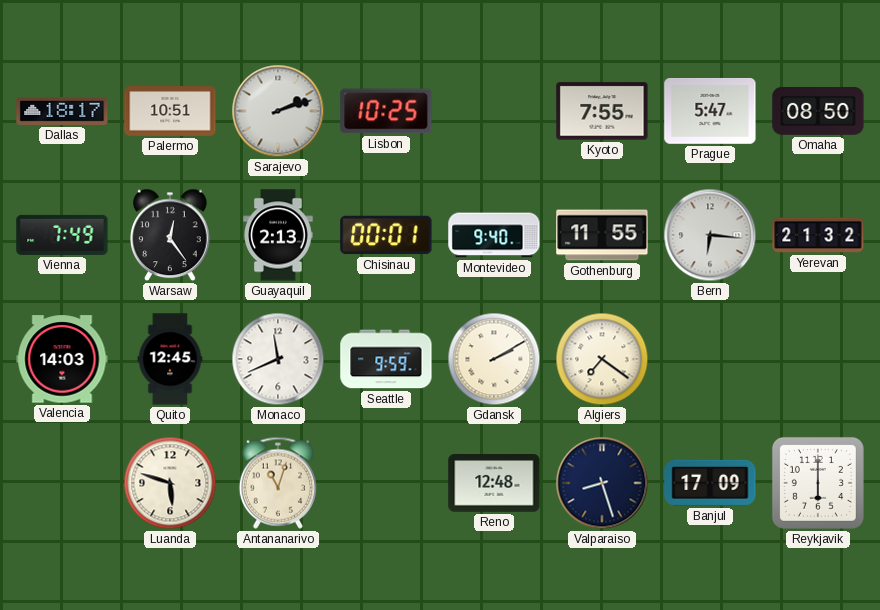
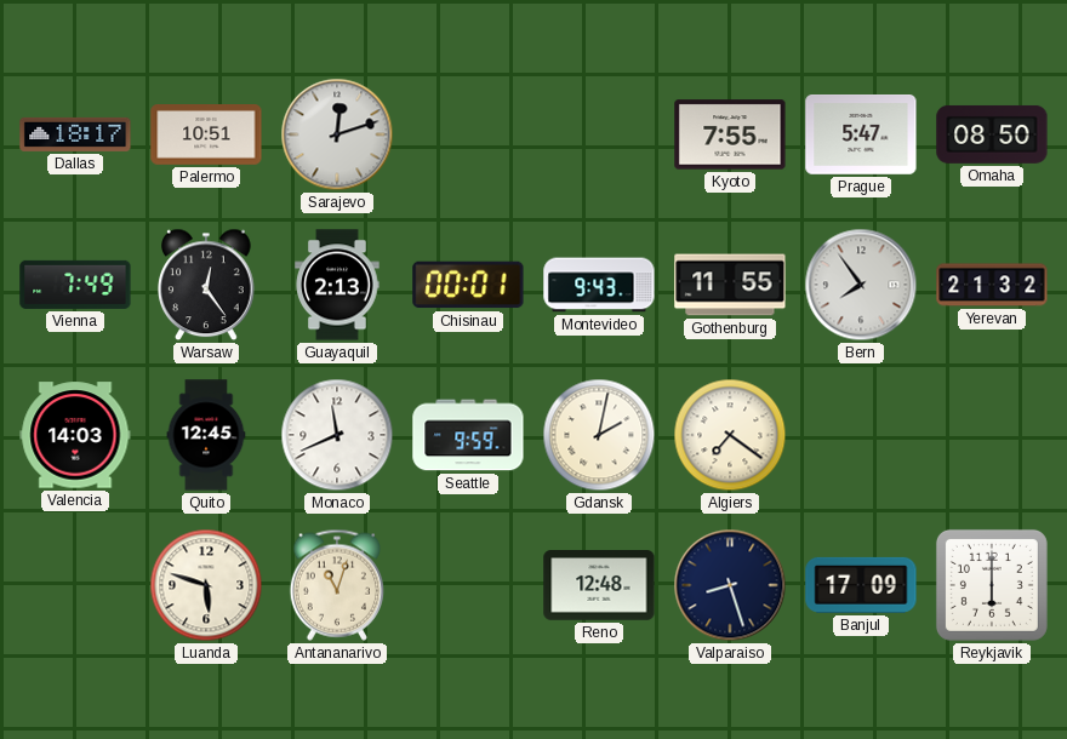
Sarajevo: 2:12 -> 12:12
Lisbon: 10:25 -> none
Montevideo: 9:40 -> 9:43
Bern: 6:16 -> 7:54
Gdansk: 2:10 -> 2:02
